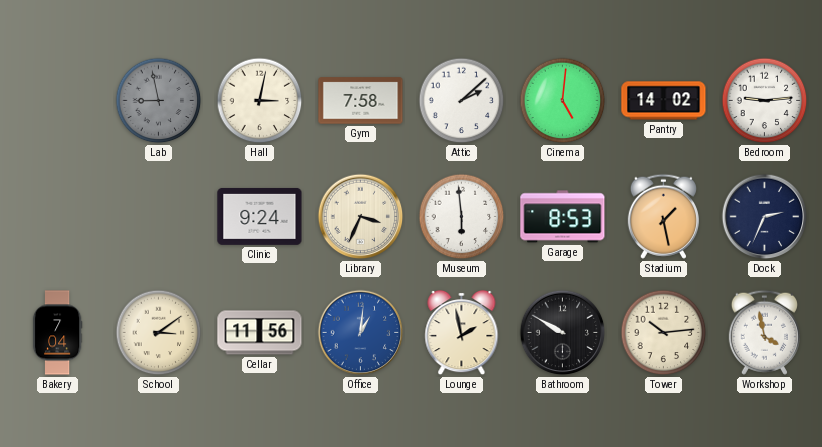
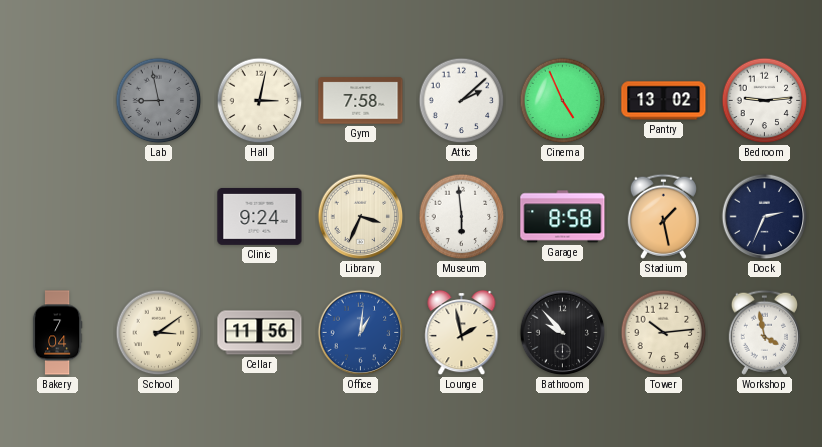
Cinema: 5:01 -> 4:56
Pantry: 14:02 -> 13:02
Garage: 8:53 -> 8:58
Bathroom: 9:50 -> 9:53
